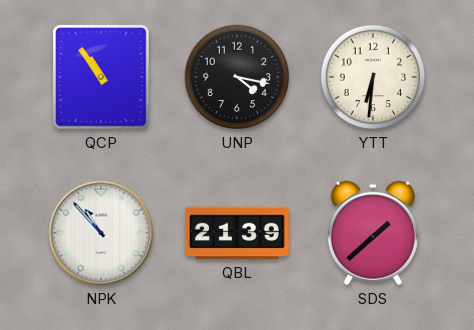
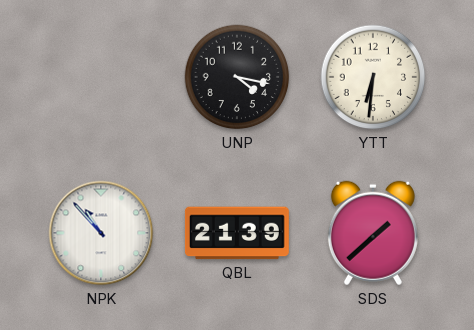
QCP: 10:54 -> none
